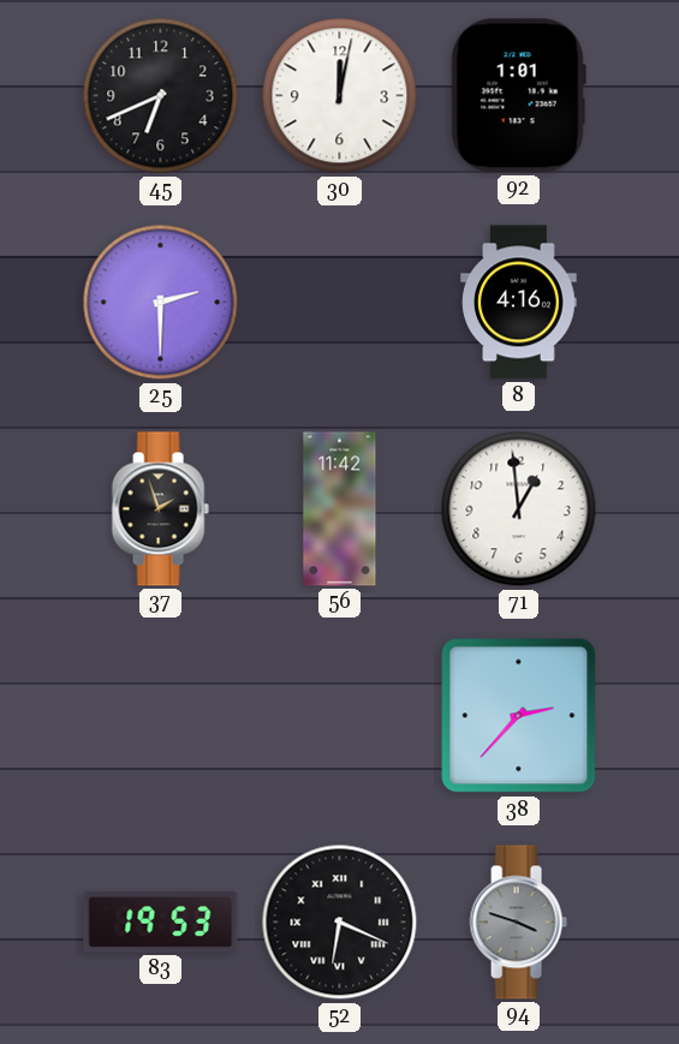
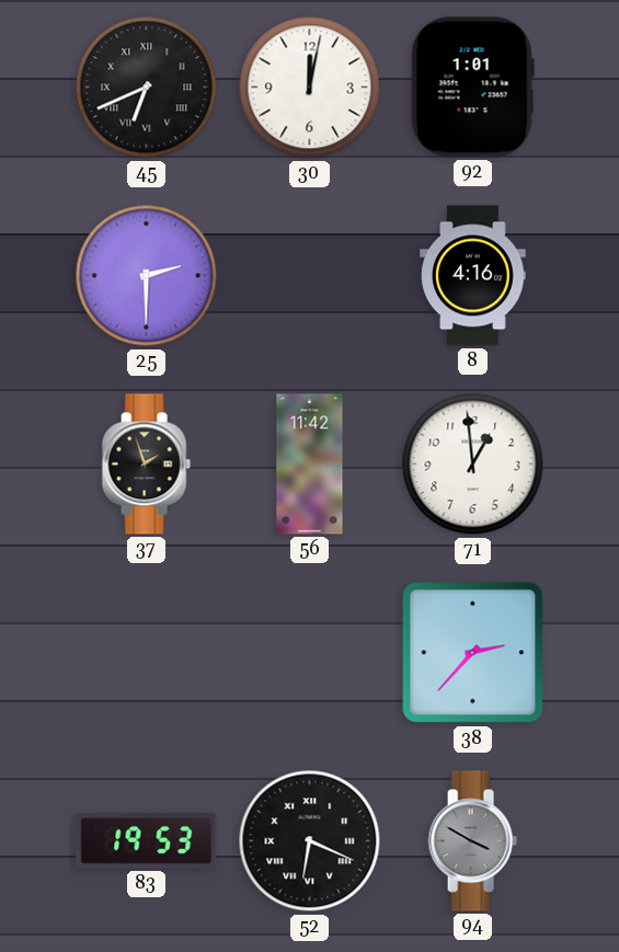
45 numerals: Arabic -> Roman
94: 3:48 -> 3:50
